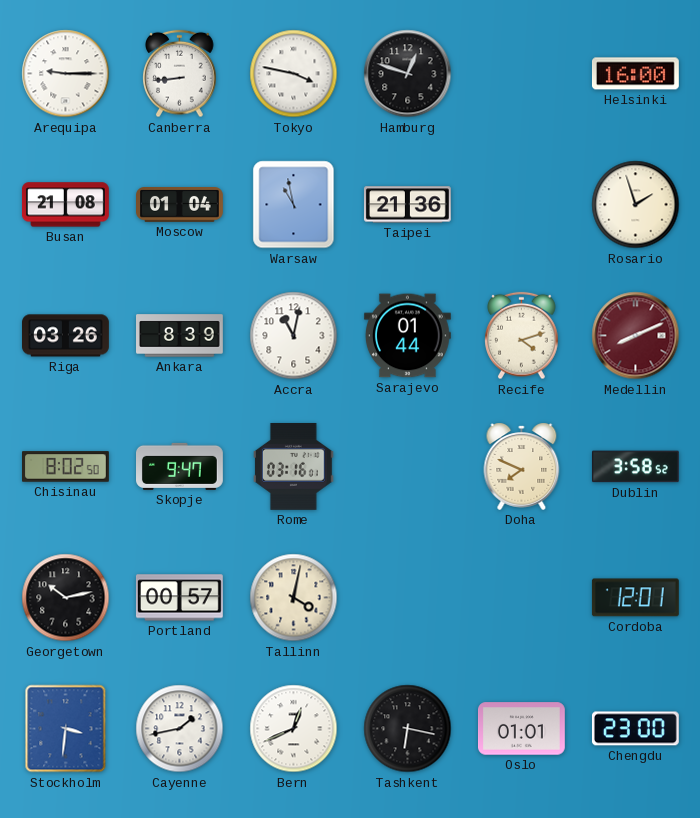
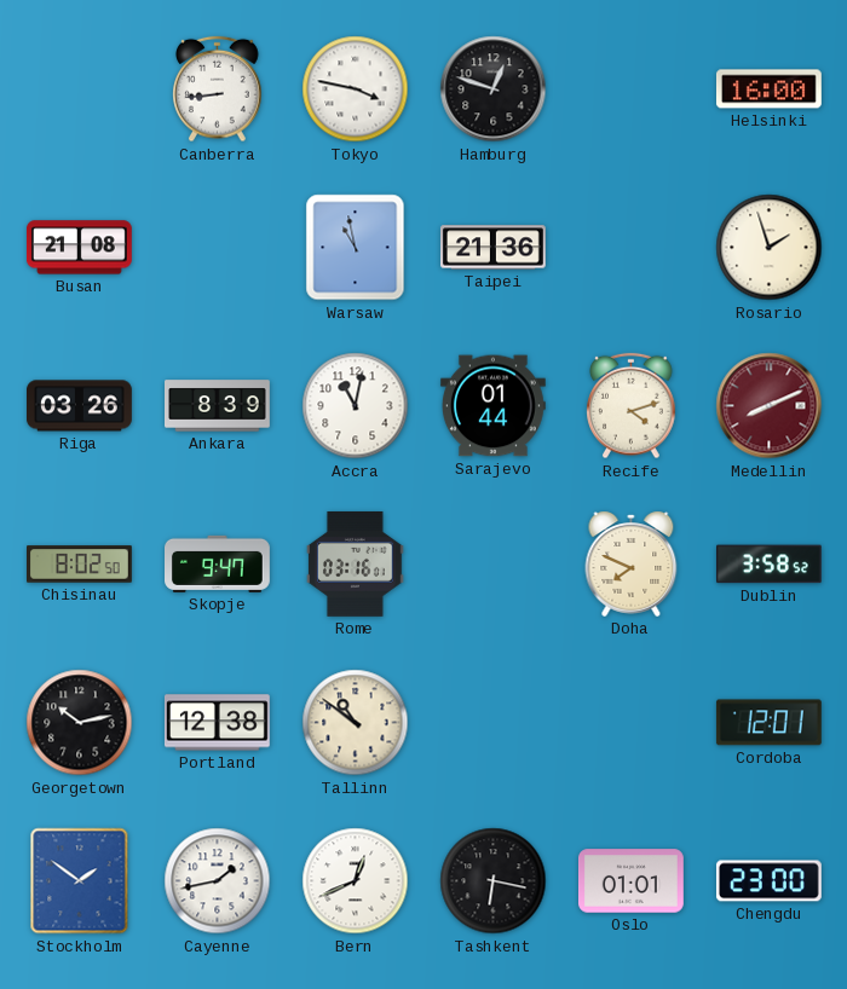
Arequipa: 9:15 -> none
Moscow: 01:04 -> none
Portland: 00:57 -> 12:38
Tallinn: 4:02 -> 10:51
Stockholm: 3:31 -> 1:51
